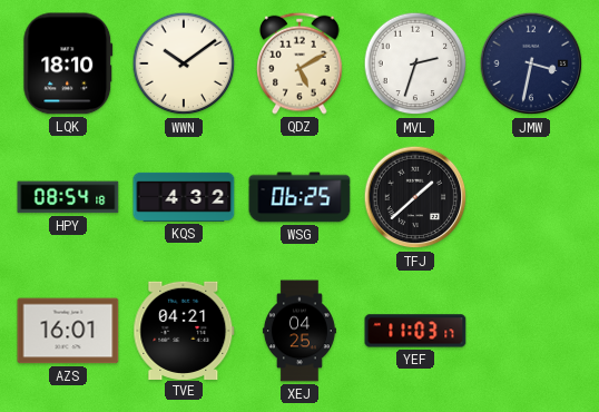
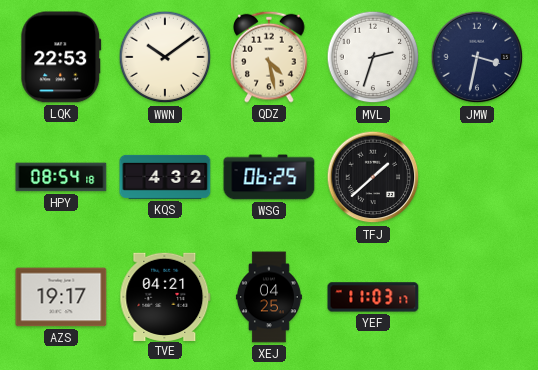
LQK: 18:10 -> 22:53
QDZ: 5:10 -> 4:28
AZS: 16:01 -> 19:17
